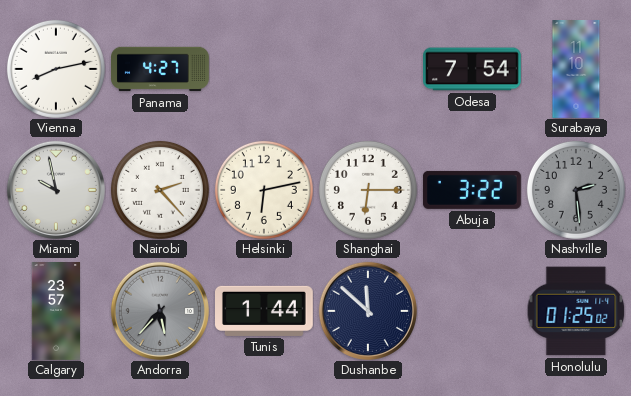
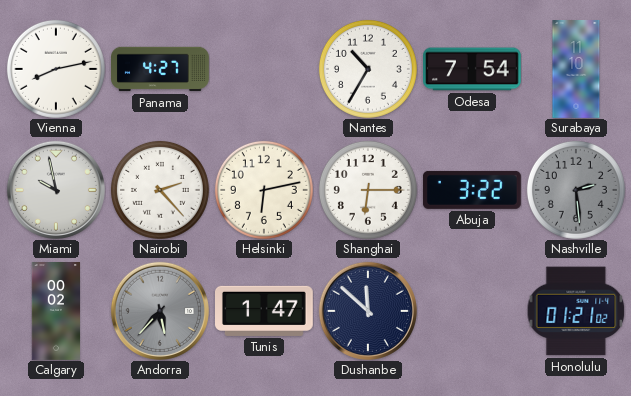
Nantes: none -> 10:35
Calgary: 23:57 -> 00:02
Tunis: 1:44 -> 1:47
Honolulu: 01:25 -> 01:21
